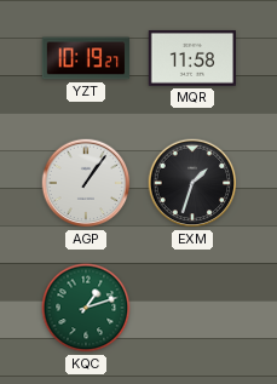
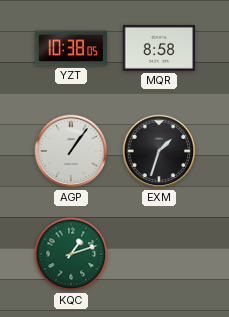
YZT: 10:19 -> 10:38
MQR: 11:58 -> 8:58
